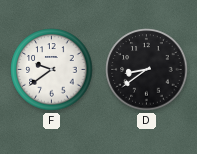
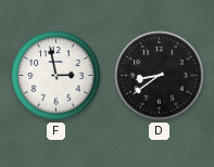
F: 9:39 -> 2:58
